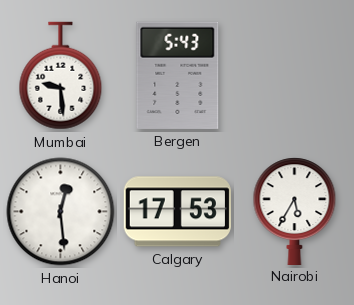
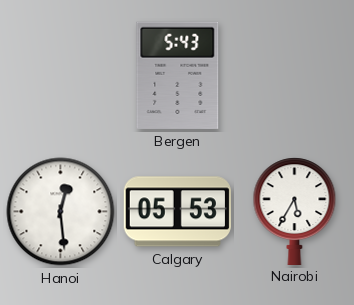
Mumbai: 9:29 -> none
Calgary: 17:53 -> 05:53
